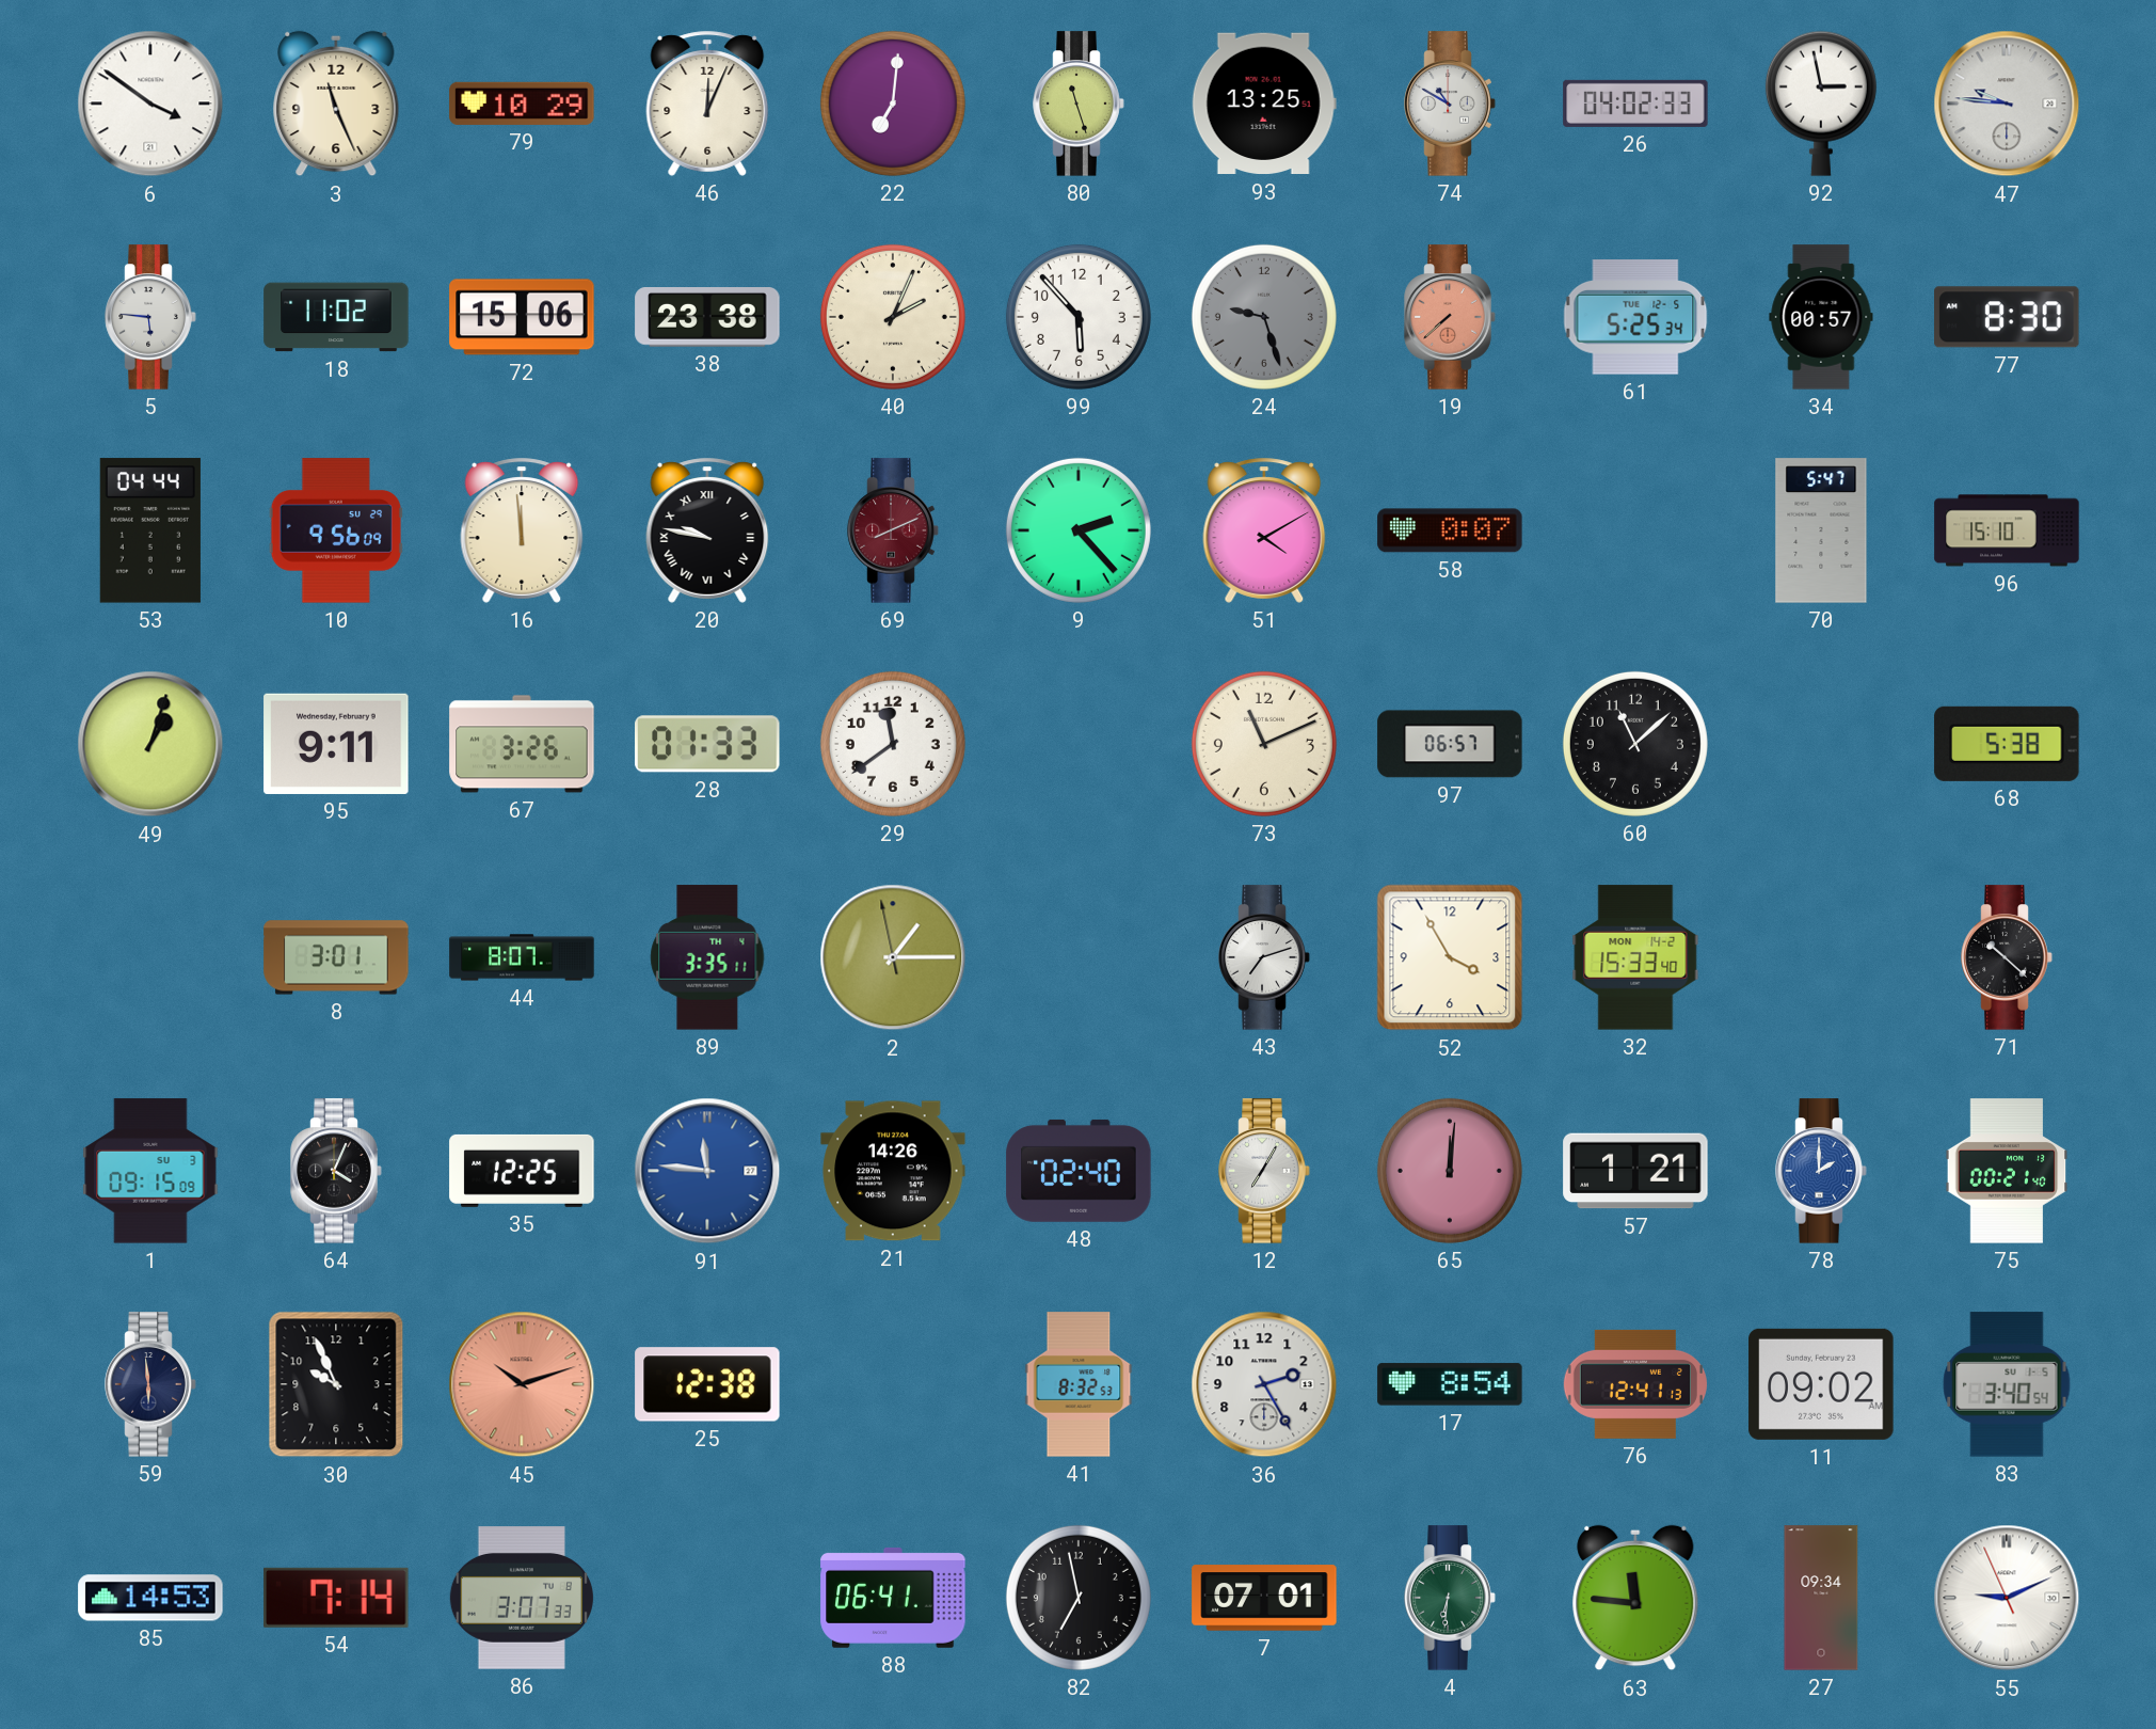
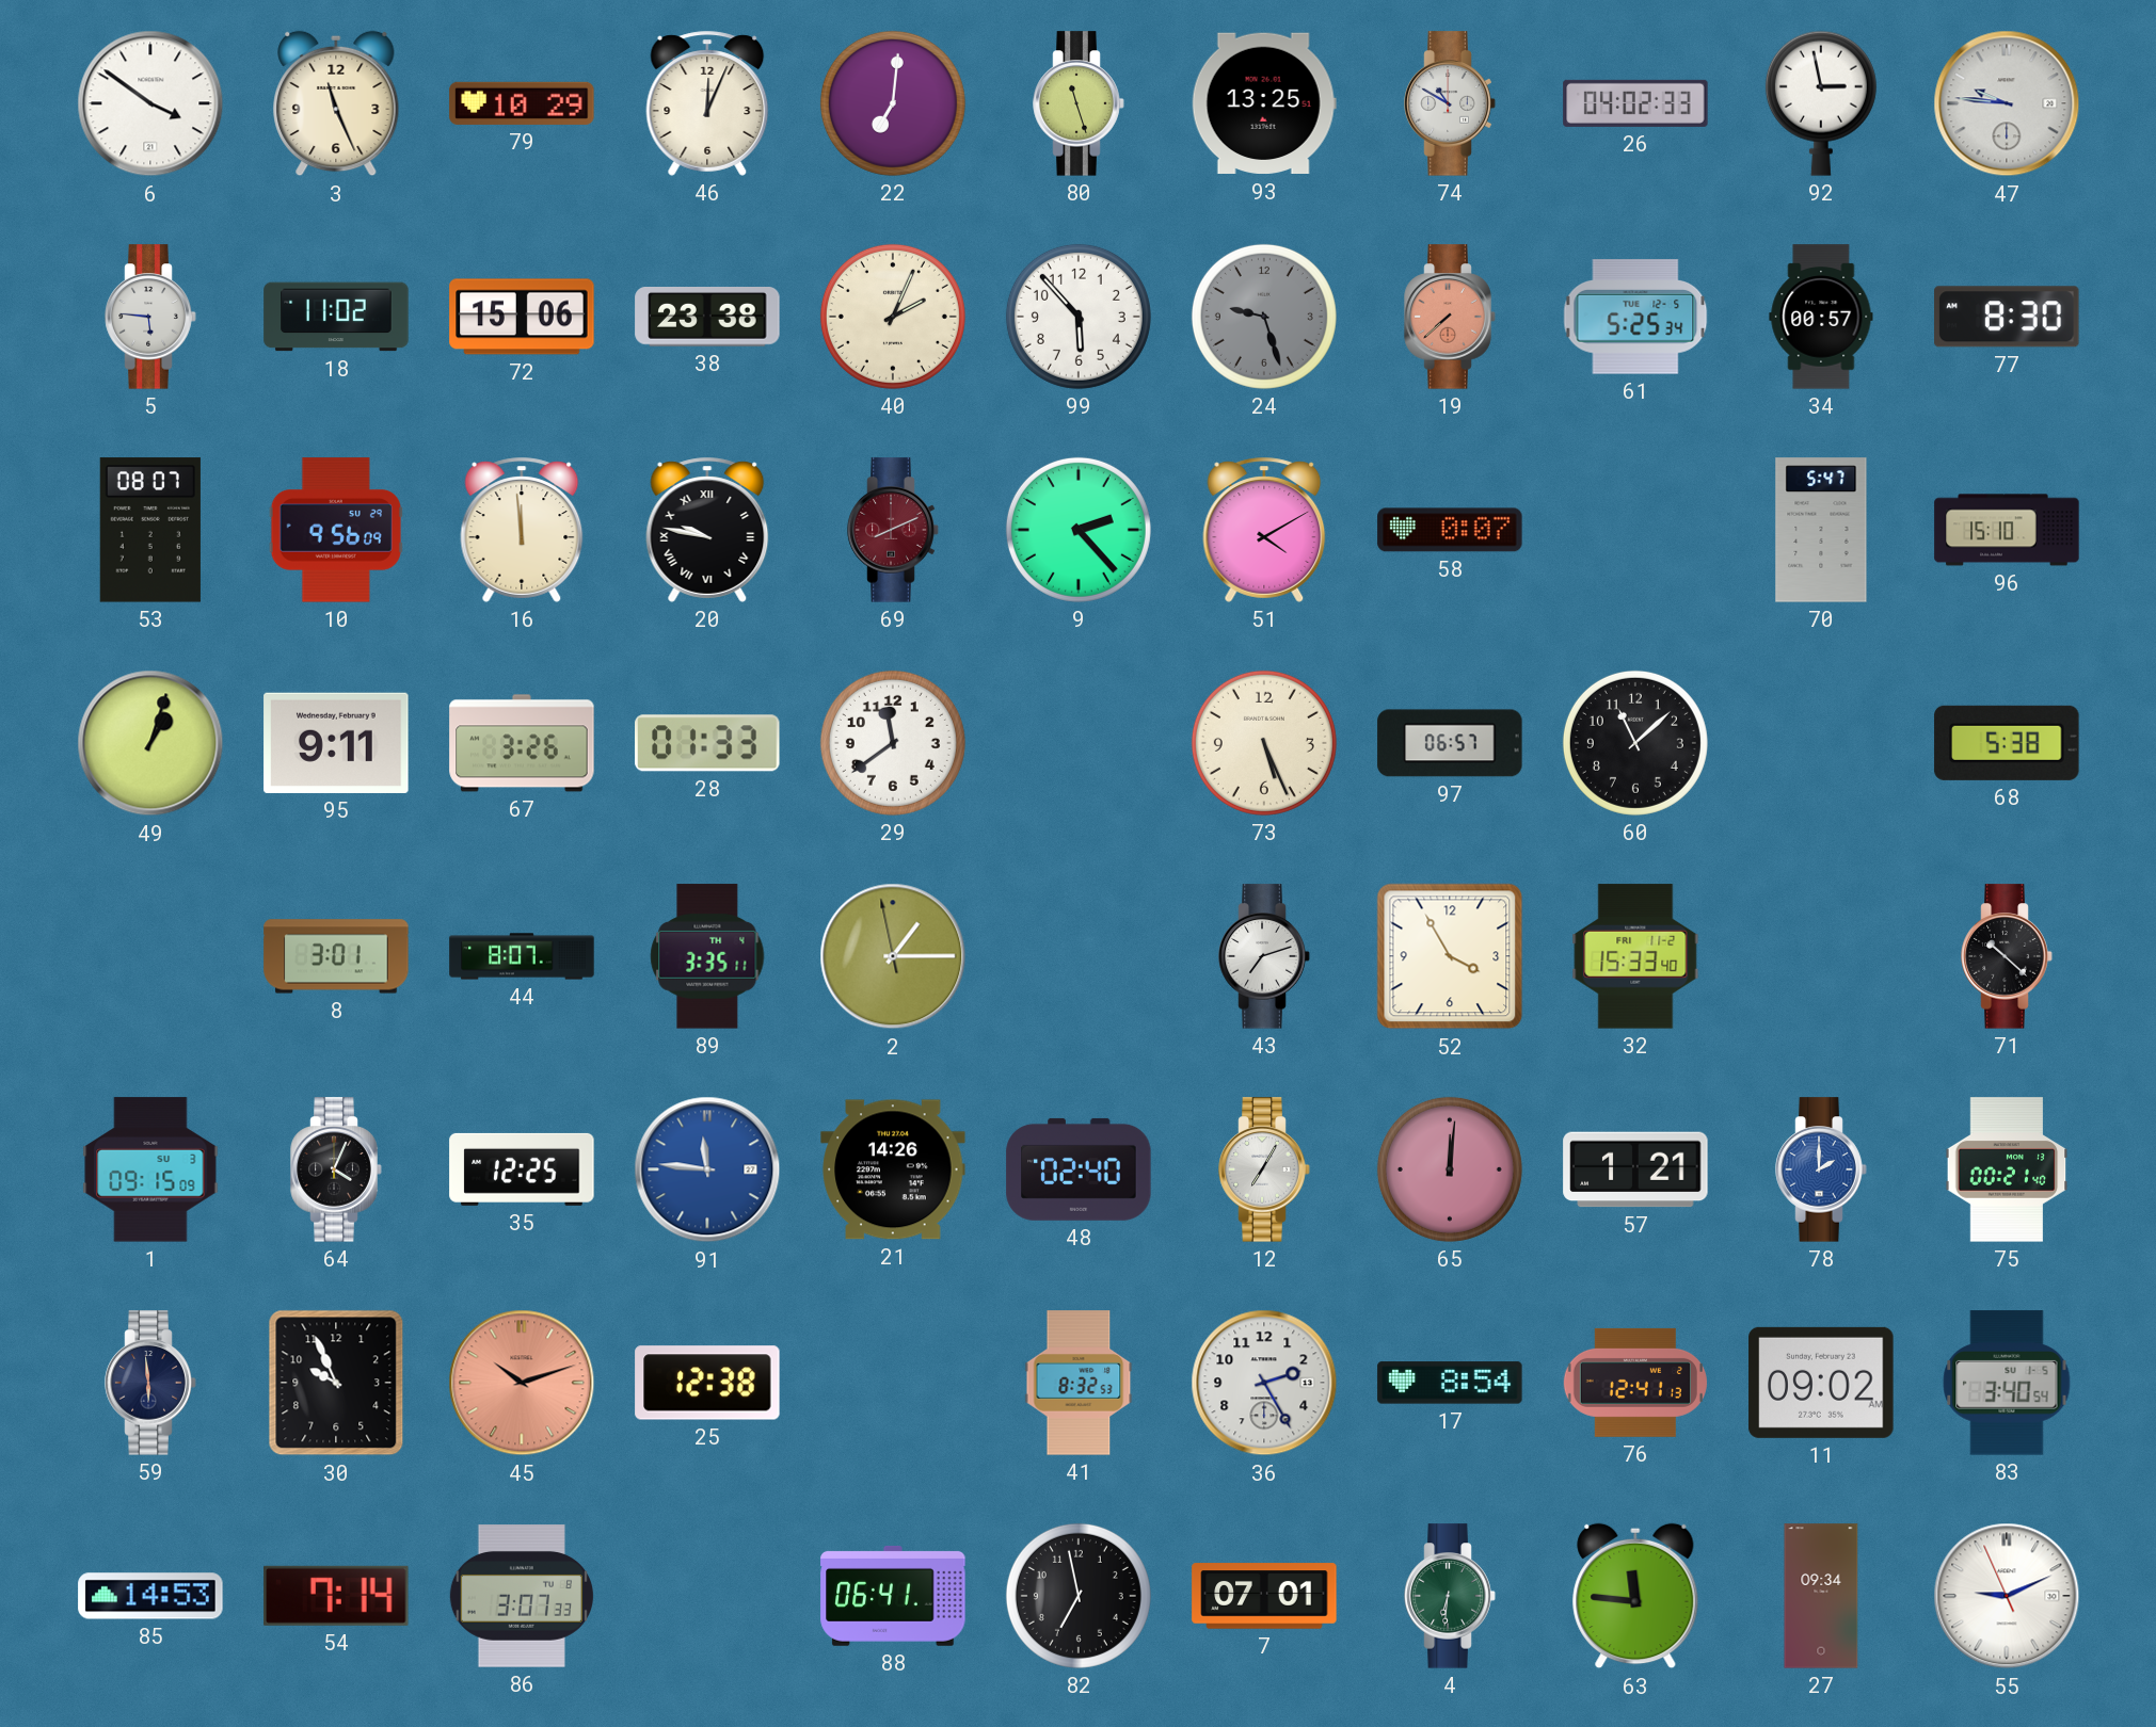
53: 04:44 -> 08:07
73: 11:11 -> 5:26
32 date: MON 14-2 -> FRI 11-2
